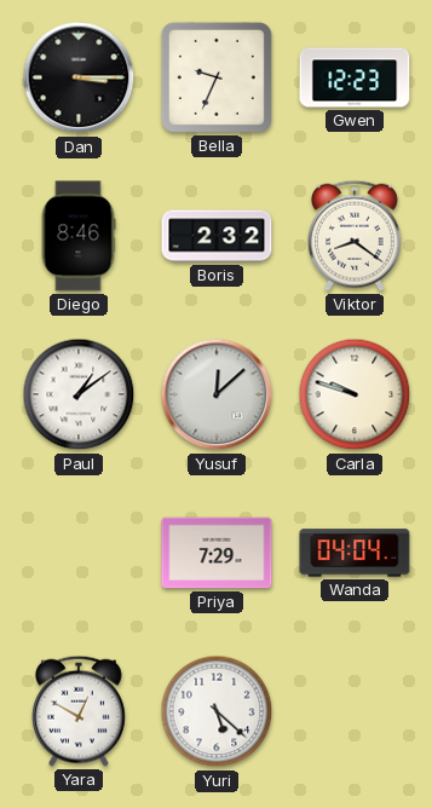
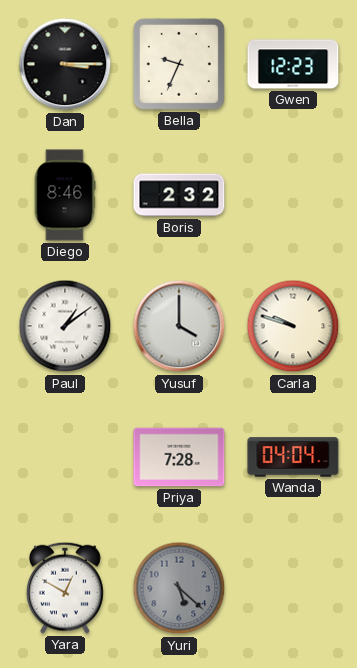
Viktor: 8:21 -> none
Yusuf: 12:08 -> 4:00
Priya: 7:29 -> 7:28
Yuri dial: white -> grey
